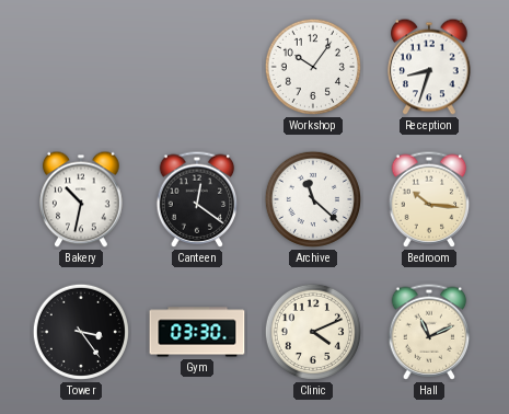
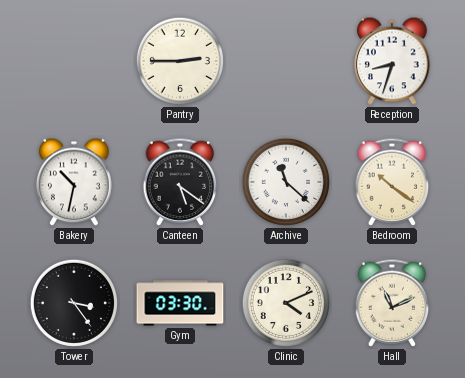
Pantry: none -> 2:45
Workshop: 10:06 -> none
Canteen: 12:21 -> 5:21
Bedroom: 10:16 -> 10:21
